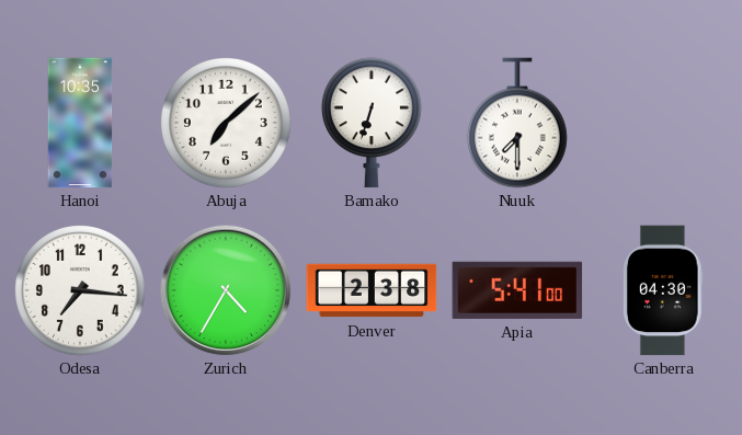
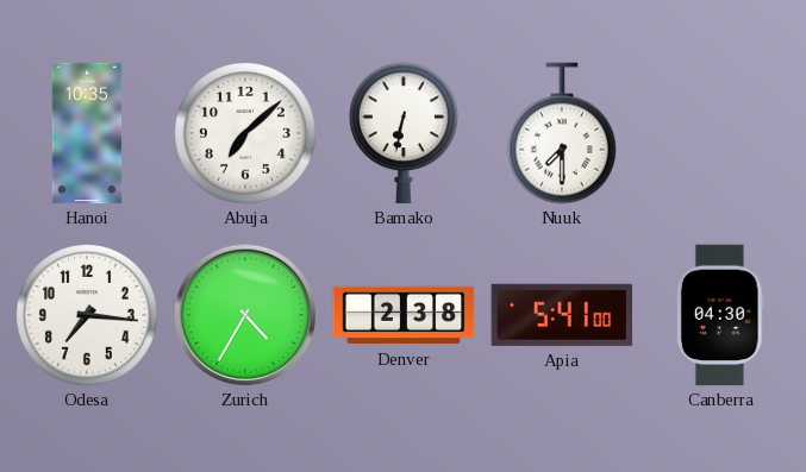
Bamako: 6:33 -> 6:32
